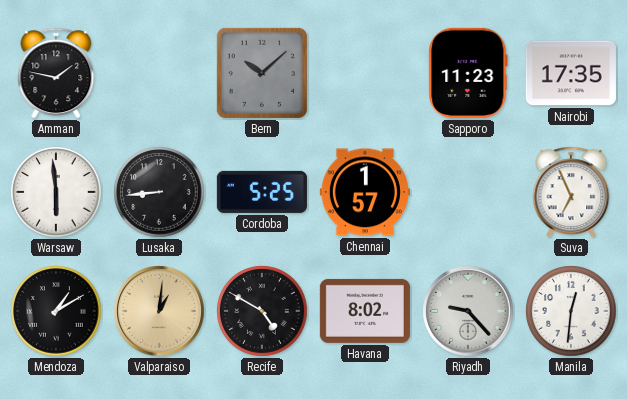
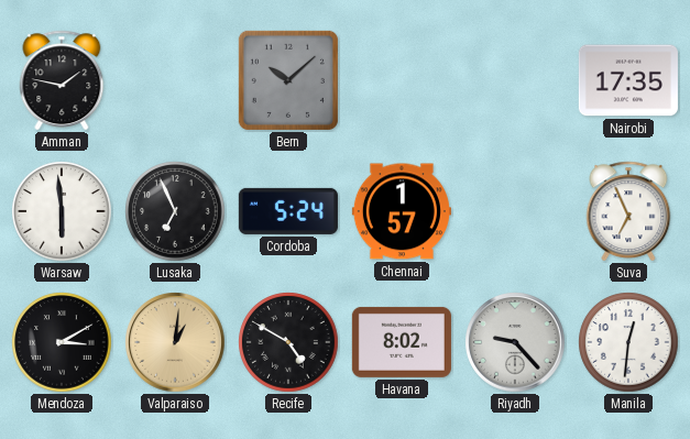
Sapporo: 11:23 -> none
Lusaka: 8:44 -> 6:56
Cordoba: 5:25 -> 5:24
Mendoza: 1:10 -> 3:10
